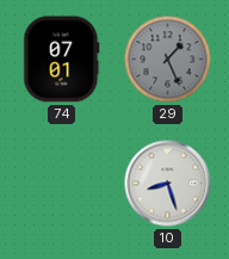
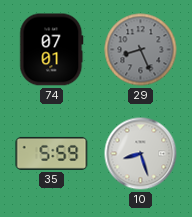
29: 1:26 -> 8:26
35: none -> 5:59
